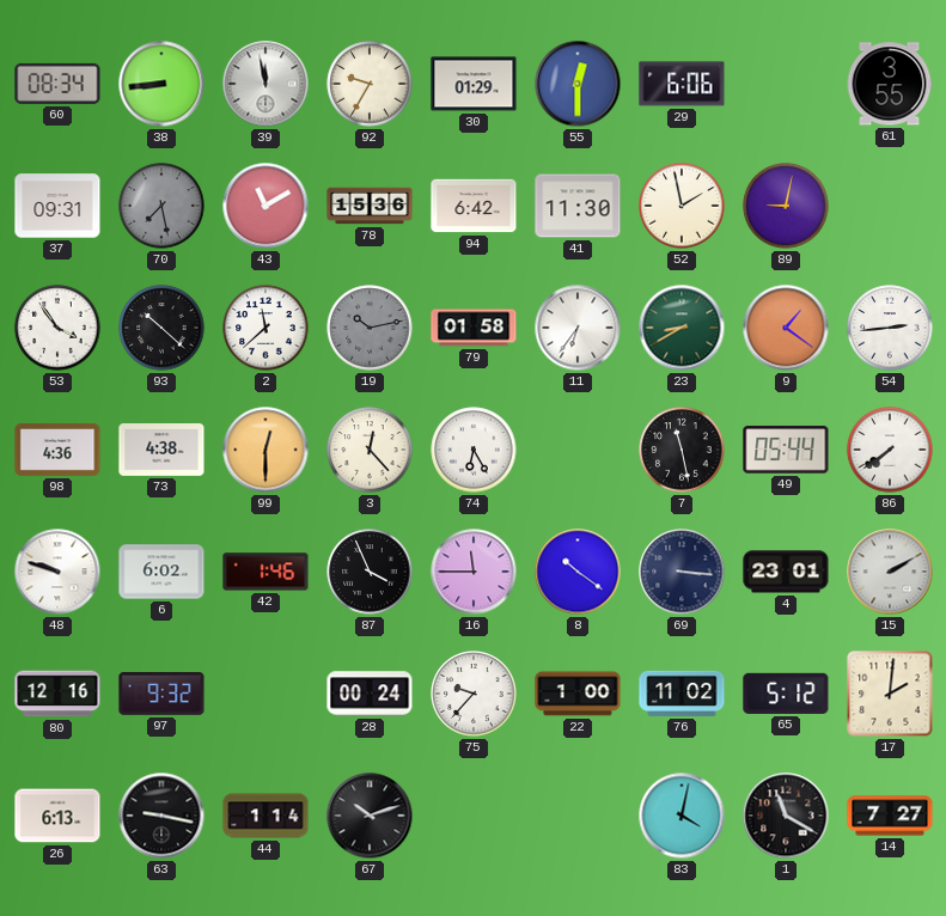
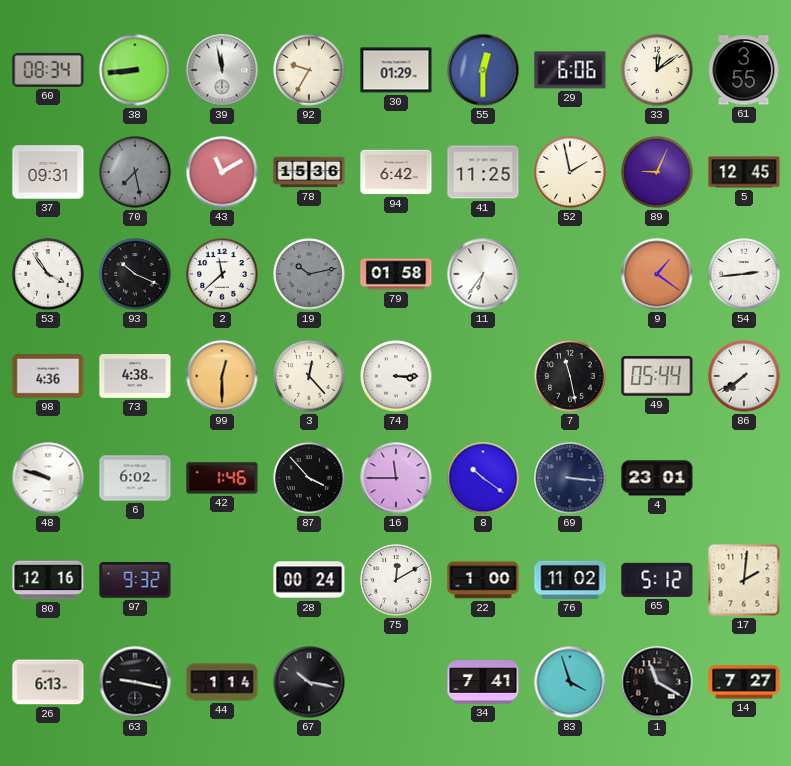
33: none -> 12:09
41: 11:30 -> 11:25
89: 9:02 -> 9:04
5: none -> 12:45
93: 10:22 -> 10:19
23: 8:40 -> none
74: 6:25 -> 3:15
87: 3:56 -> 3:53
15: 2:10 -> none
75: 9:37 -> 12:10
67: 10:12 -> 10:17
34: none -> 7:41
83: 4:02 -> 3:57
